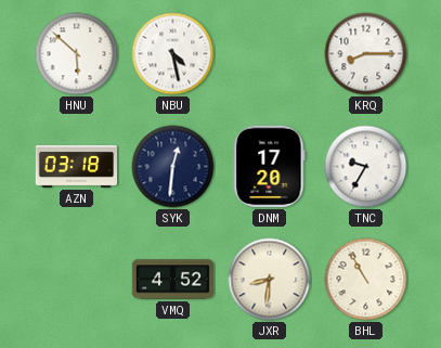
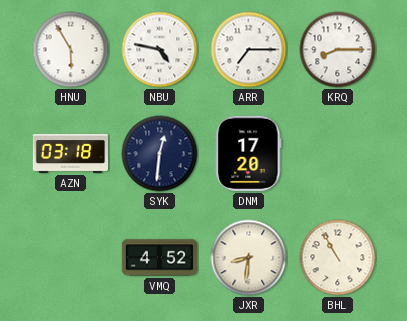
HNU: 5:52 -> 5:55
NBU: 4:28 -> 4:47
ARR: none -> 7:15
TNC: 9:35 -> none
